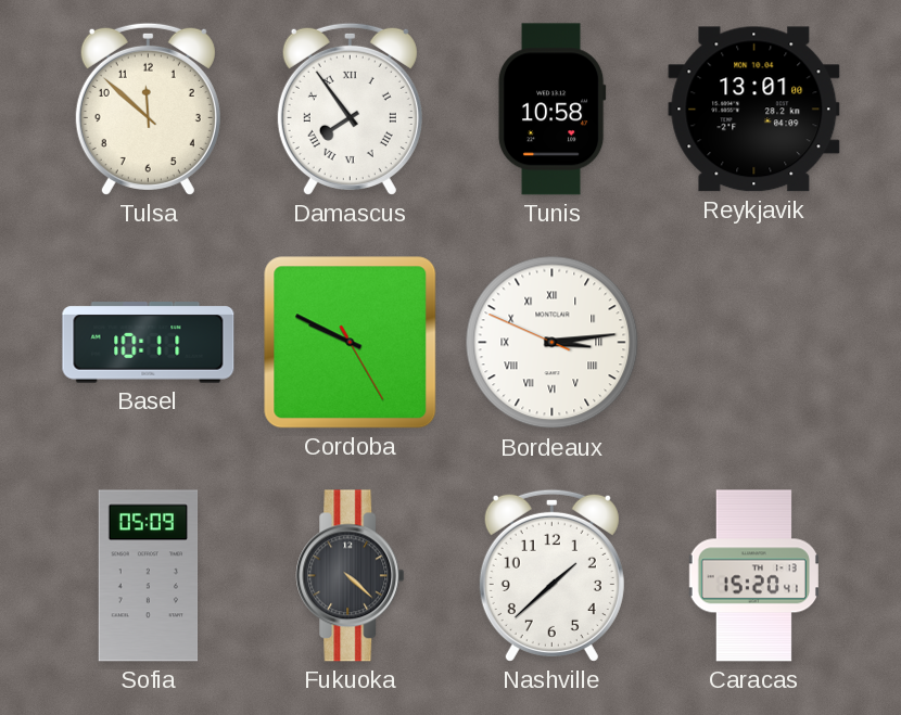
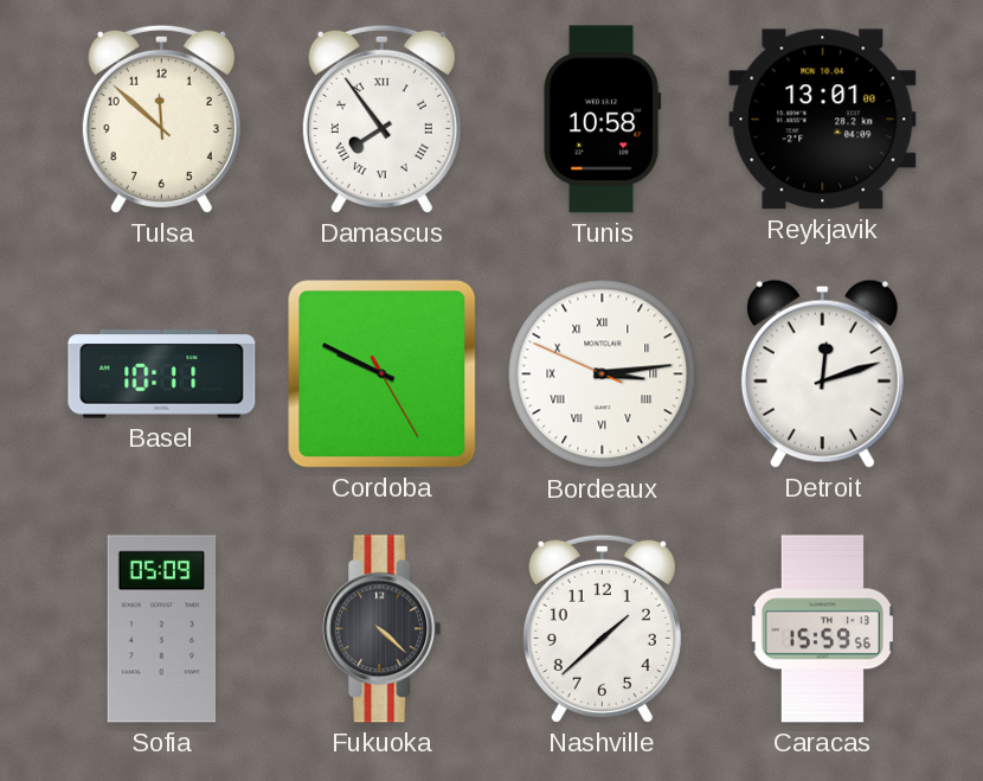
Detroit: none -> 12:12
Caracas: 15:20 -> 15:59
